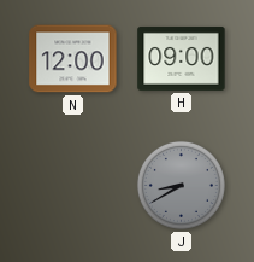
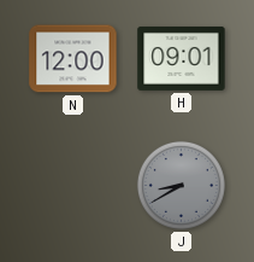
H: 09:00 -> 09:01
